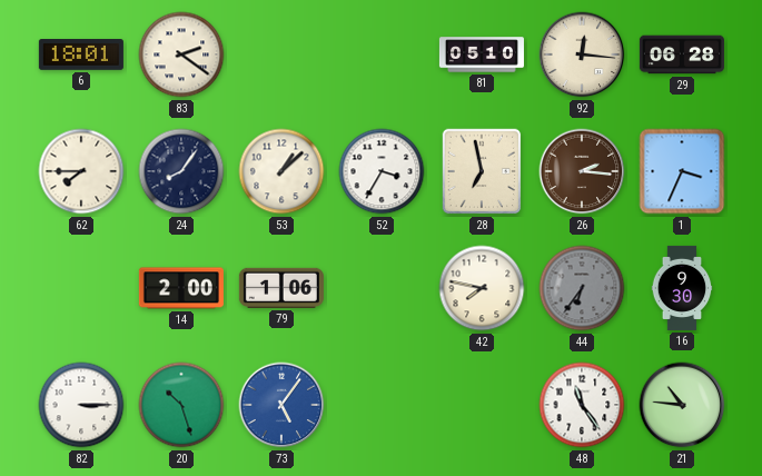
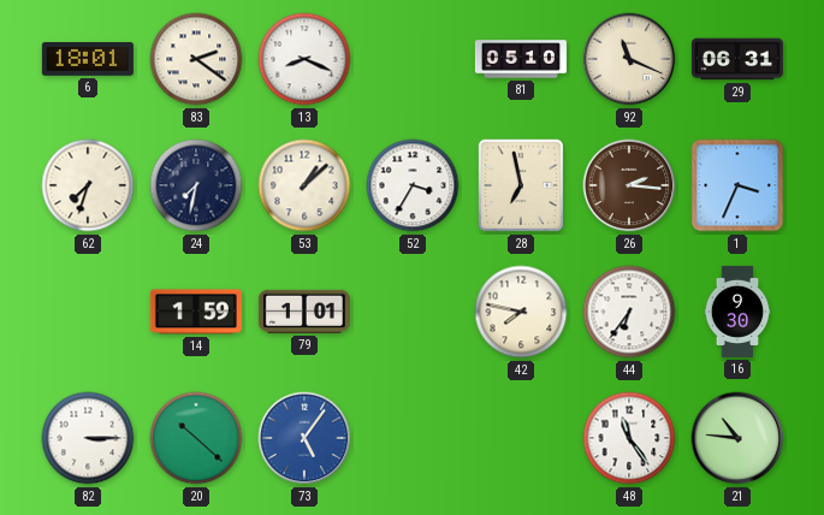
13: none -> 8:19
92: 12:16 -> 11:19
29: 06:28 -> 06:31
62: 7:45 -> 7:33
24: 8:06 -> 7:32
14: 2:00 -> 1:59
79: 1:06 -> 1:01
44 dial: grey -> white
20: 10:27 -> 10:22
